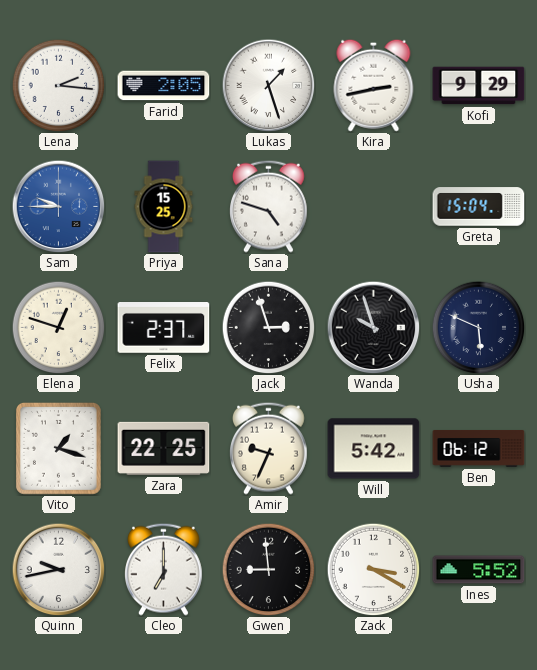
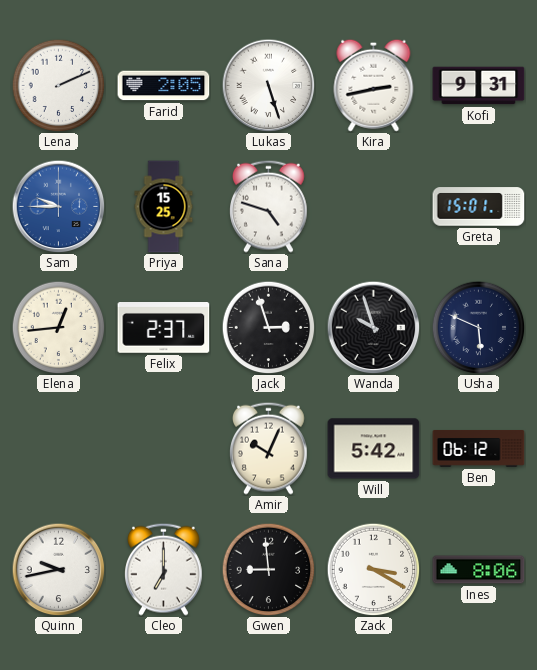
Lena: 2:16 -> 2:11
Lukas: 1:27 -> 5:27
Kofi: 9:29 -> 9:31
Greta: 15:04 -> 15:01
Elena: 12:48 -> 12:44
Vito: 1:18 -> none
Zara: 22:25 -> none
Amir: 9:34 -> 10:04
Ines: 5:52 -> 8:06
